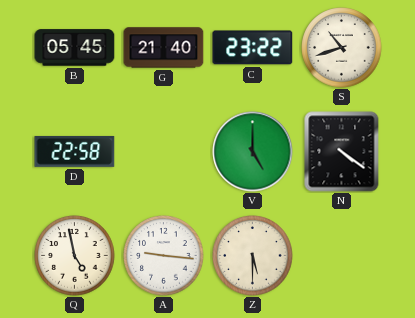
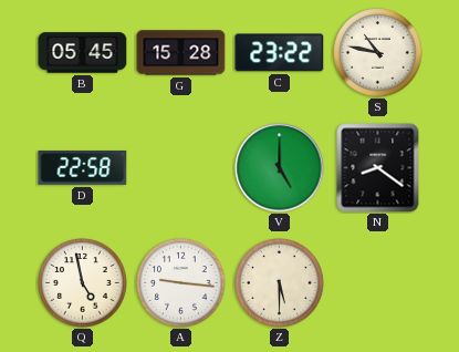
G: 21:40 -> 15:28
S: 10:42 -> 10:47
N: 4:21 -> 8:21
